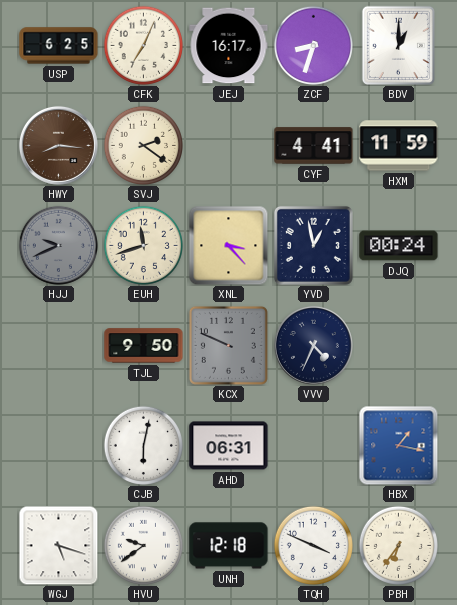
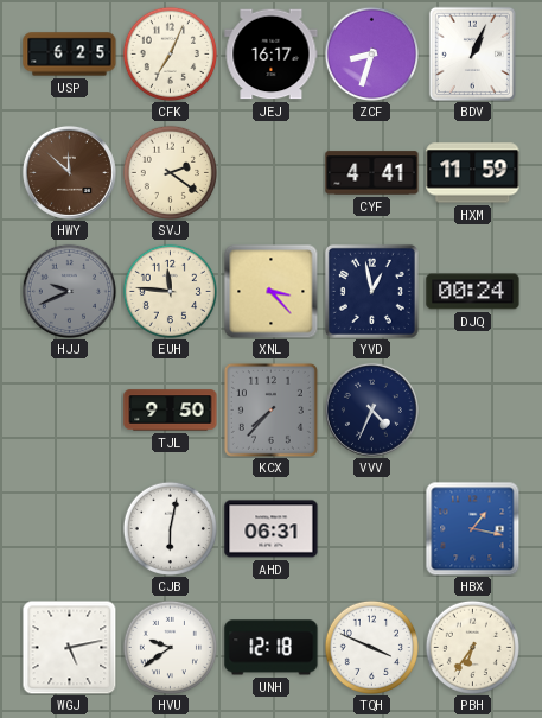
BDV: 1:00 -> 1:04
HWY: 8:16 -> 11:52
EUH: 11:42 -> 11:46
KCX: 9:49 -> 7:37
WGJ: 5:18 -> 5:13
